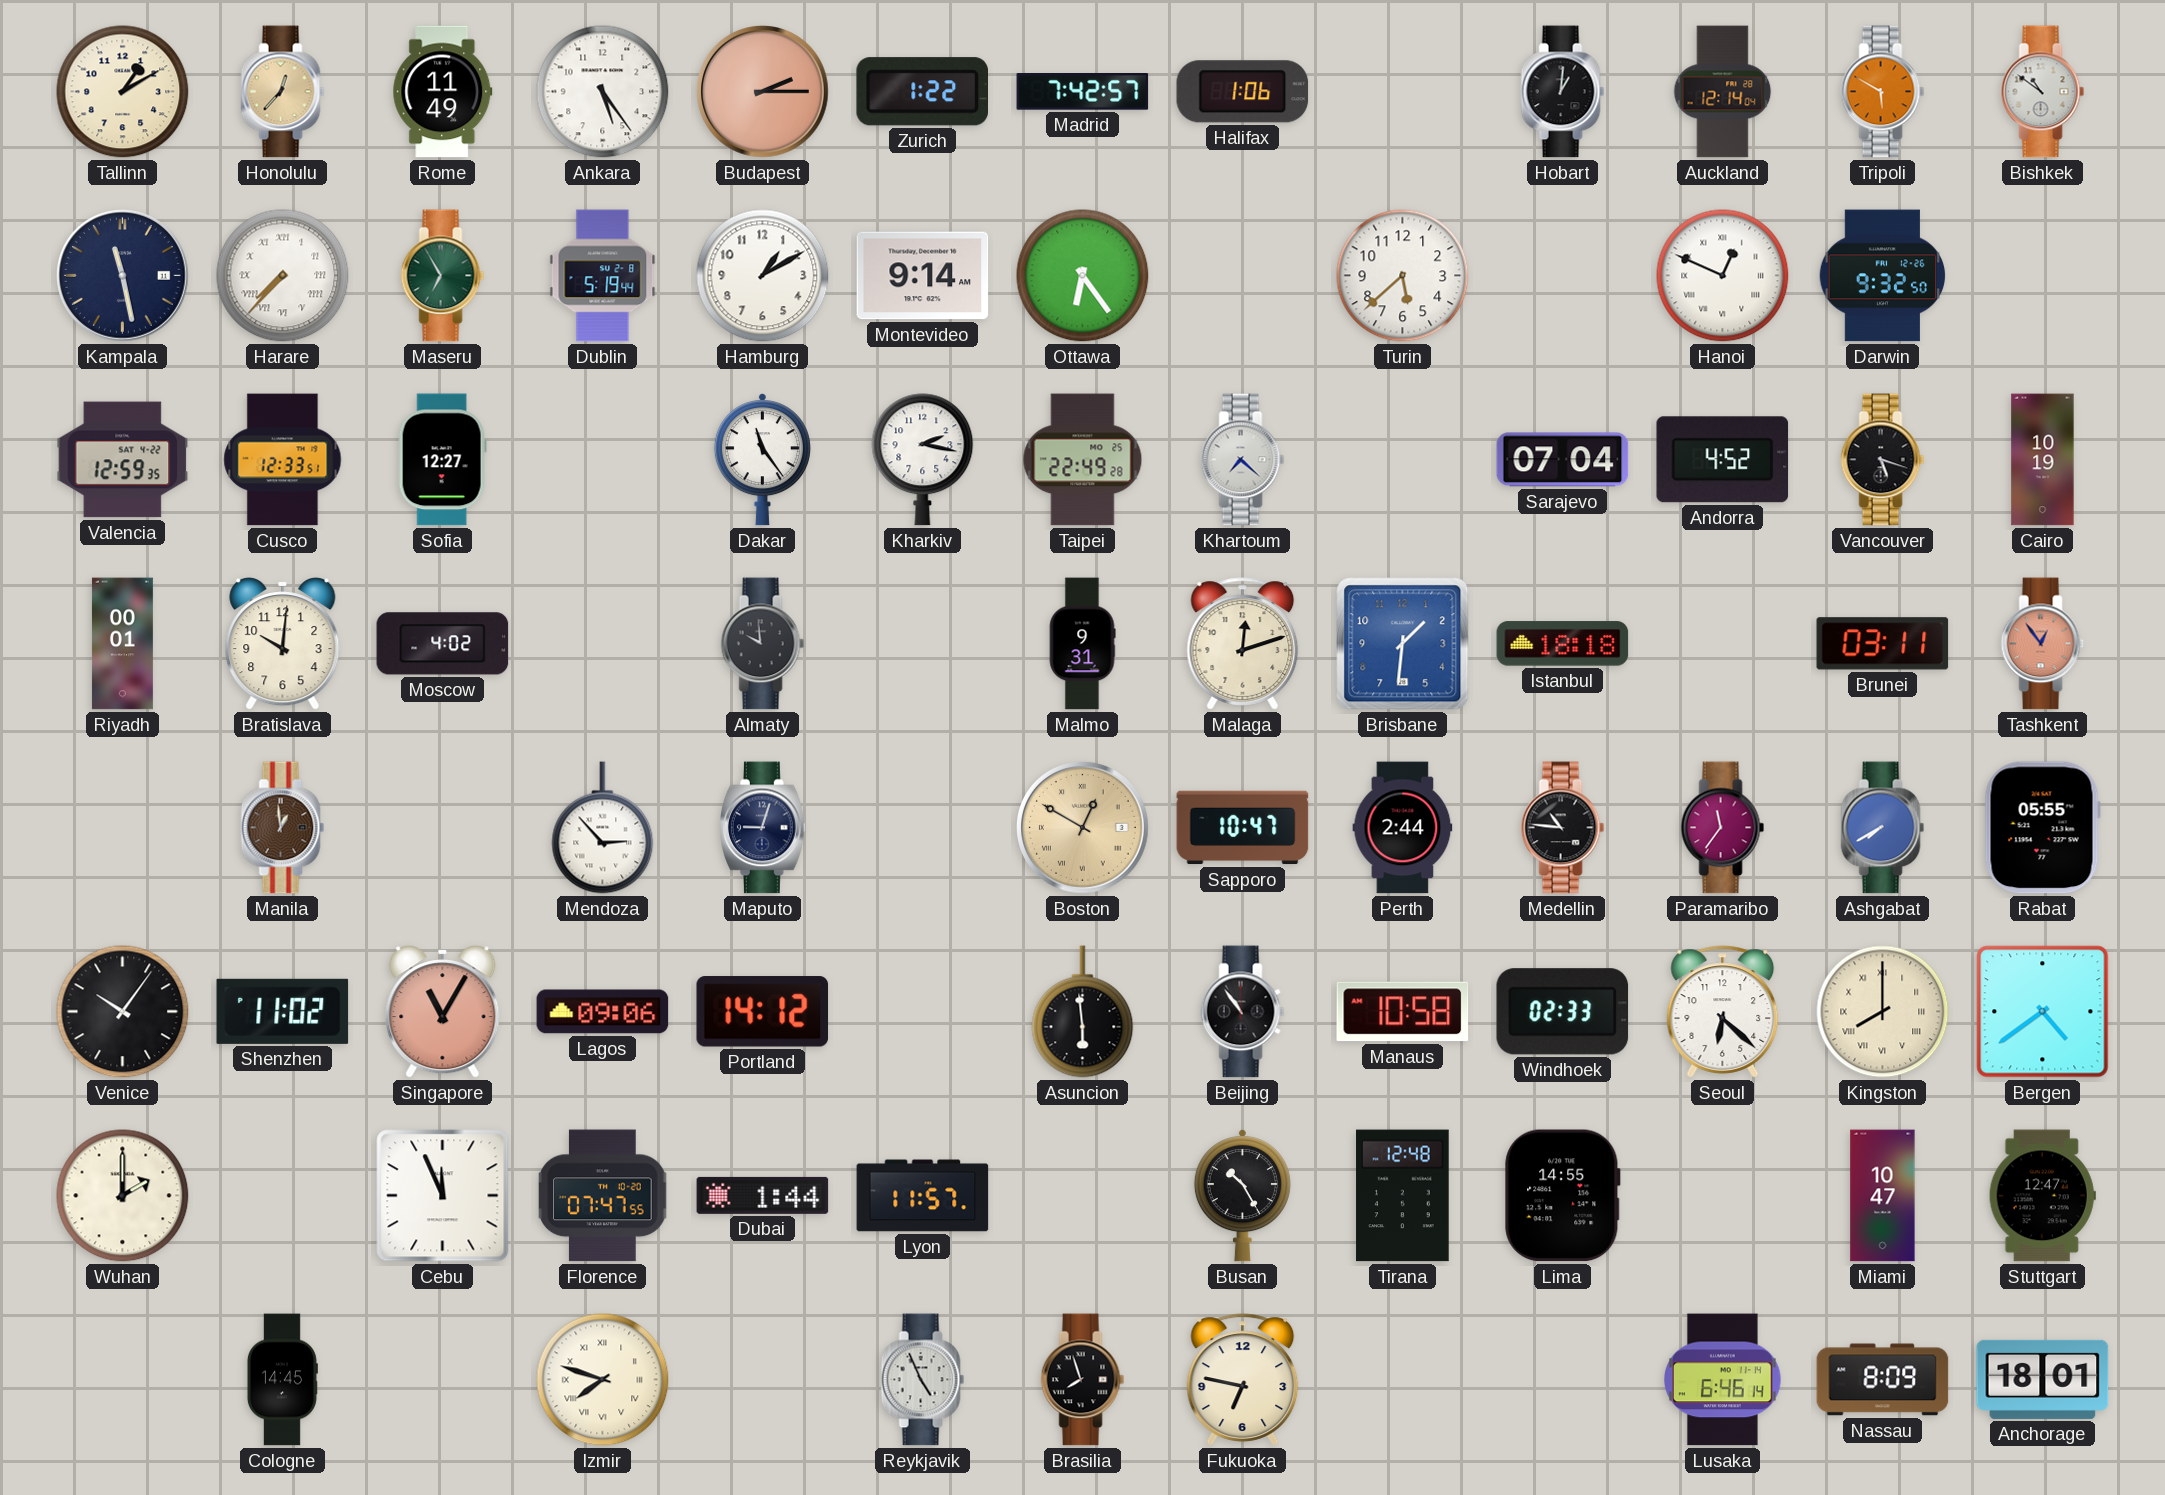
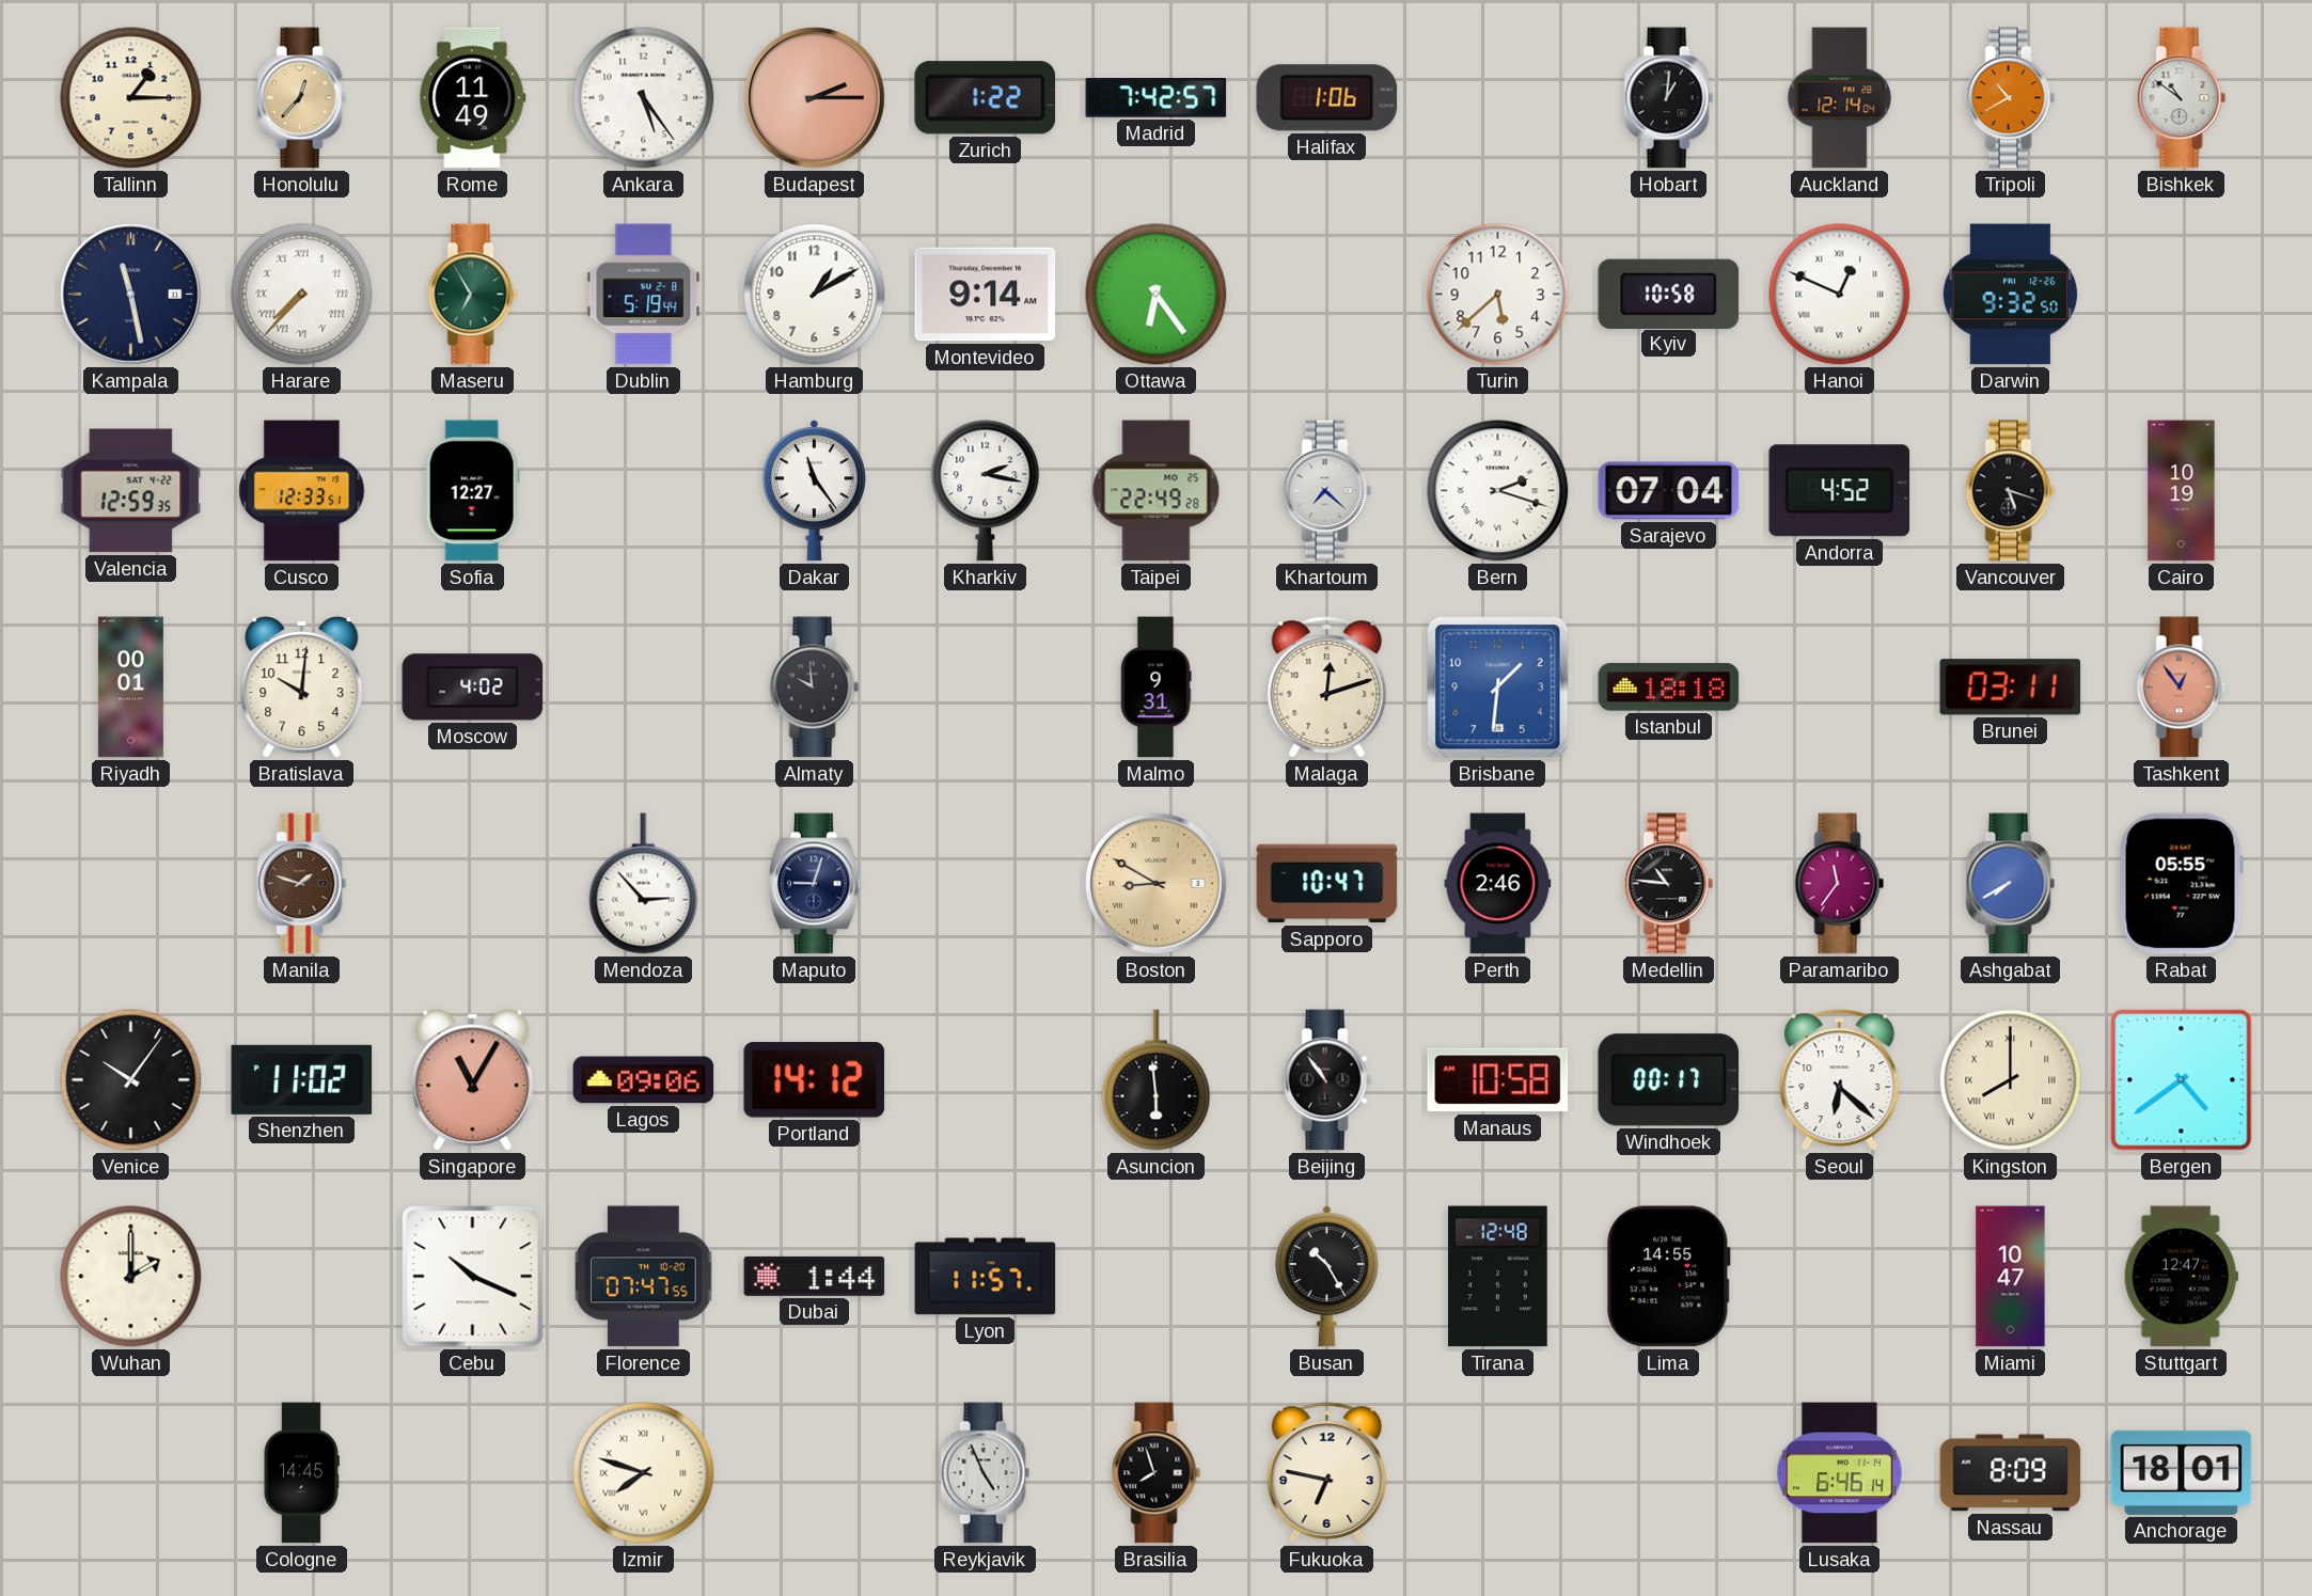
Tallinn: 1:10 -> 1:15
Tripoli: 5:50 -> 10:40
Kyiv: none -> 10:58
Bern: none -> 2:18
Manila: 12:59 -> 1:48
Boston: 12:50 -> 8:50
Perth: 2:44 -> 2:46
Windhoek: 02:33 -> 00:17
Cebu: 11:56 -> 10:19
